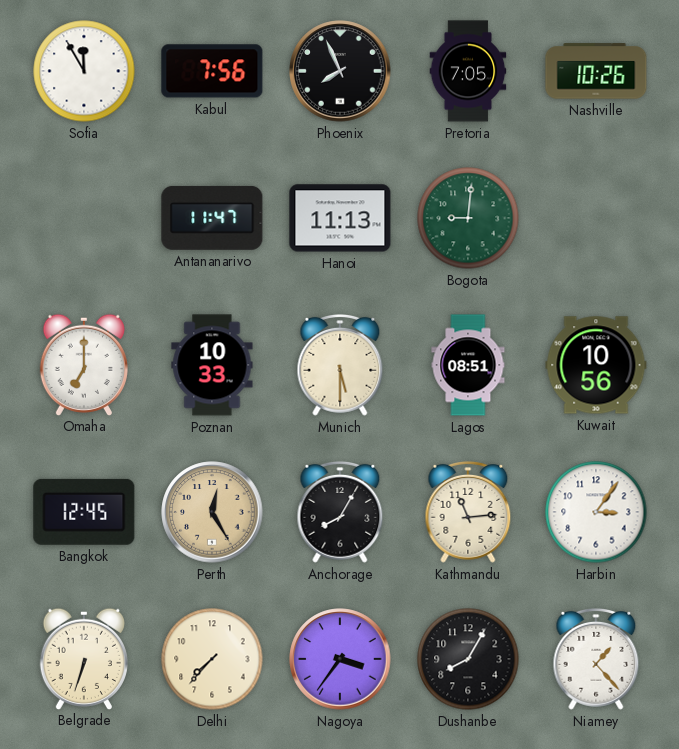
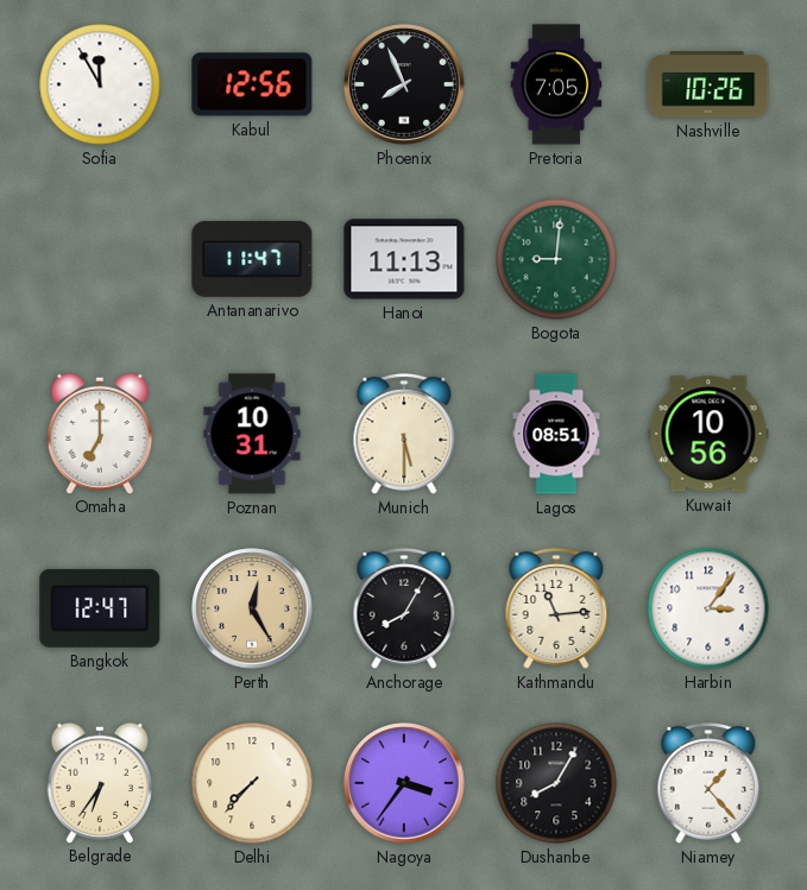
Kabul: 7:56 -> 12:56
Poznan: 10:33 -> 10:31
Bangkok: 12:45 -> 12:47
Belgrade: 6:33 -> 6:36
